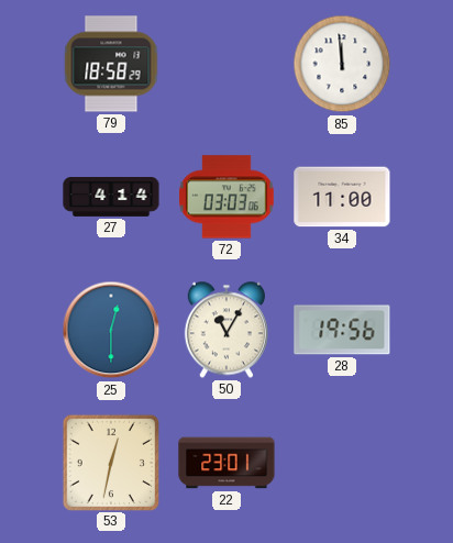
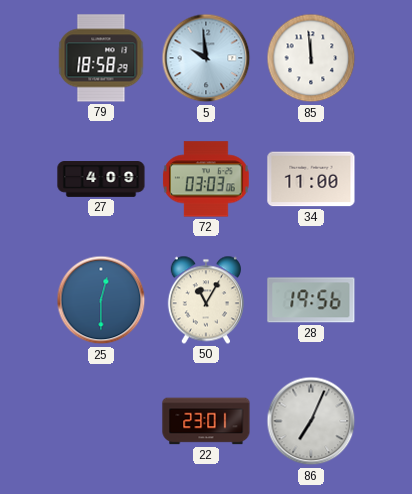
5: none -> 9:59
27: 4:14 -> 4:09
53: 12:32 -> none
86: none -> 7:04
